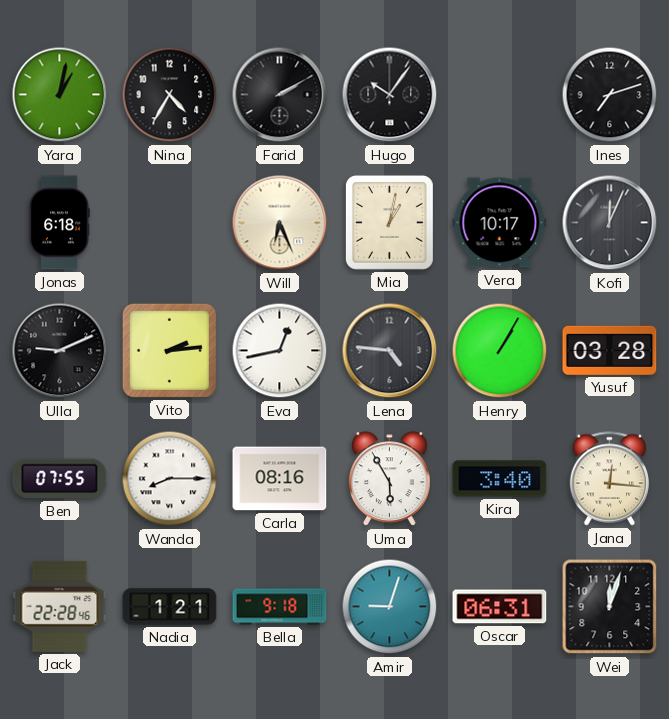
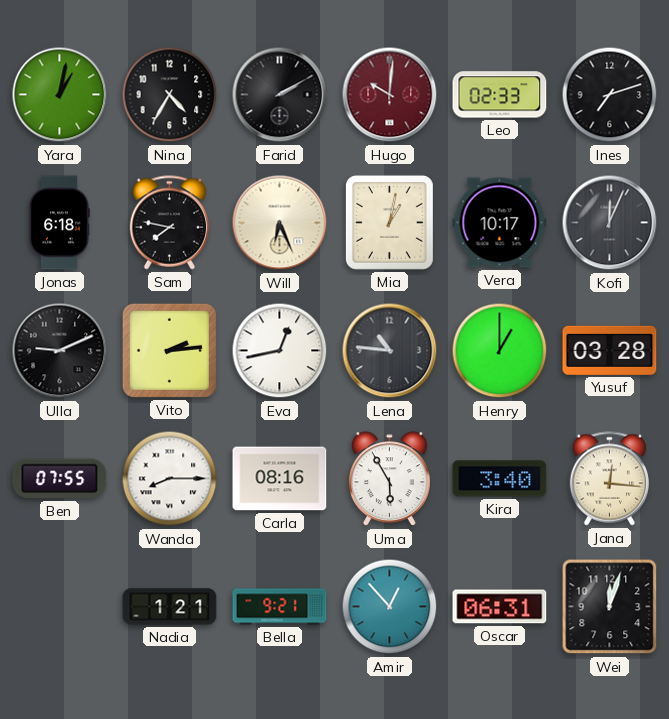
Hugo: 10:06 -> 10:01
Hugo dial: black -> burgundy
Leo: none -> 02:33
Sam: none -> 7:47
Lena: 4:46 -> 10:46
Henry: 1:05 -> 1:00
Jack: 22:28 -> none
Bella: 9:18 -> 9:21
Amir: 9:03 -> 12:53
